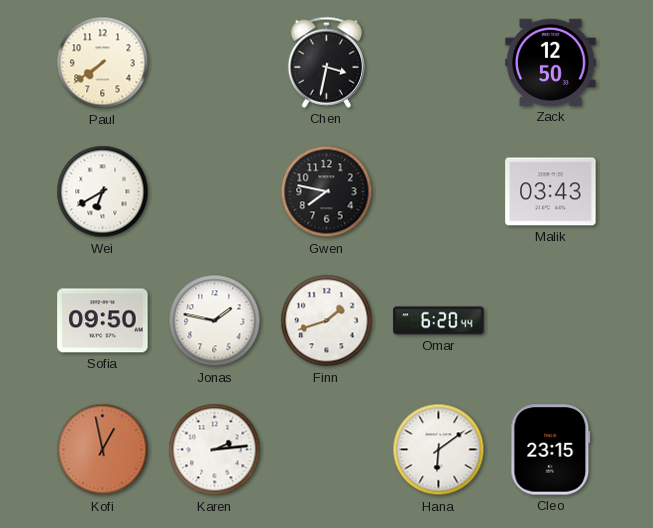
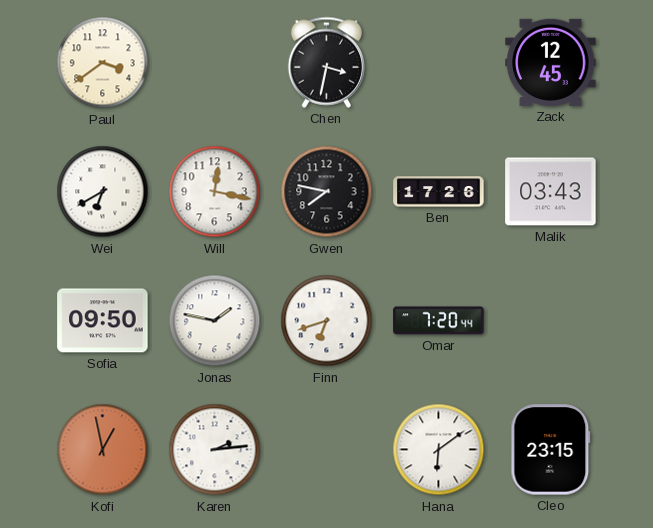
Paul: 7:39 -> 3:39
Zack: 12:50 -> 12:45
Will: none -> 12:17
Ben: none -> 17:26
Finn: 1:42 -> 6:42
Omar: 6:20 -> 7:20
